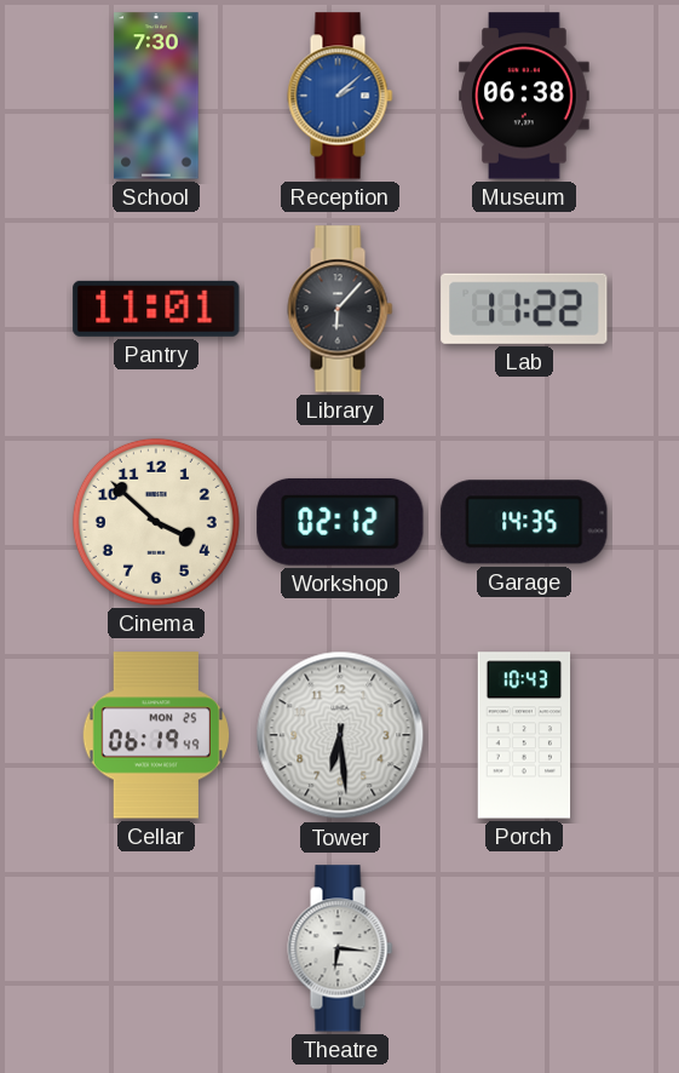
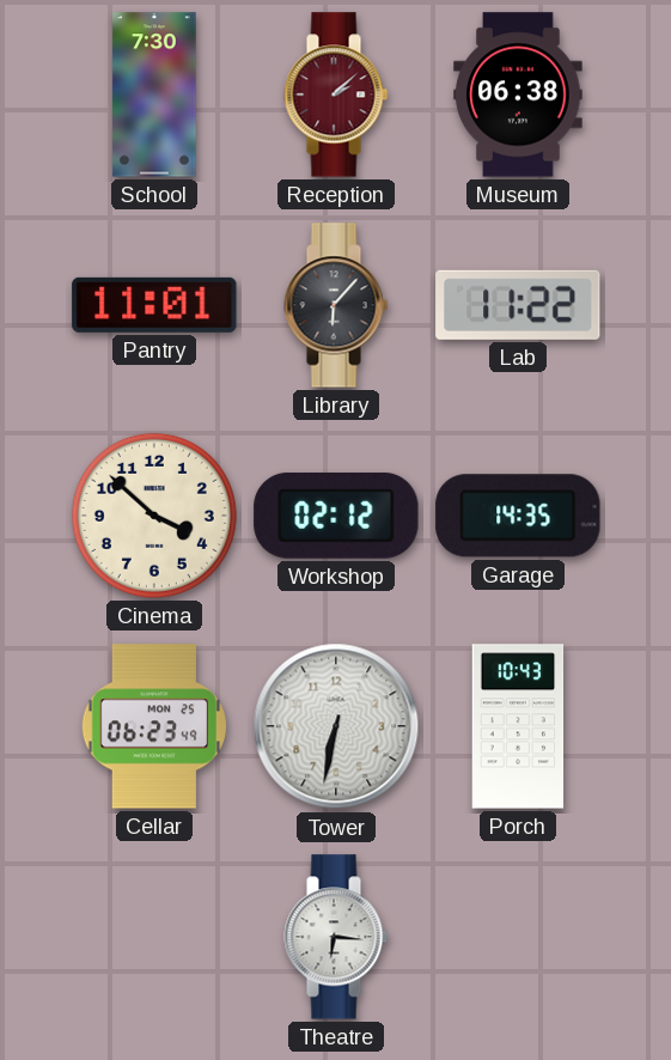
Reception dial: blue -> burgundy
Cellar: 06:19 -> 06:23
Tower: 6:29 -> 6:32
